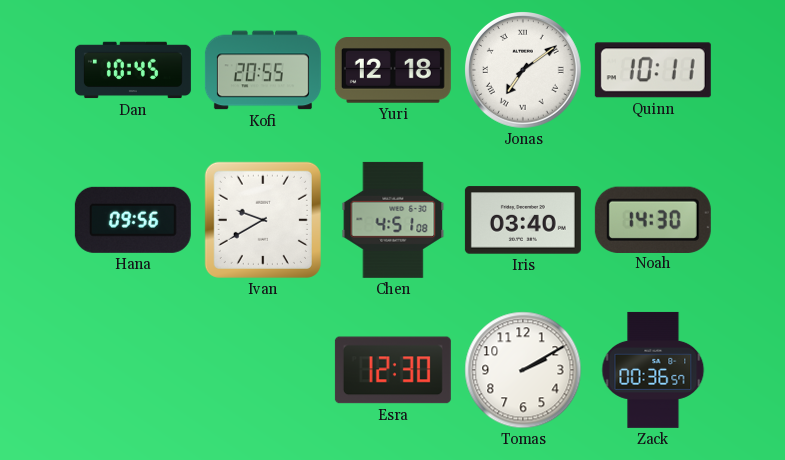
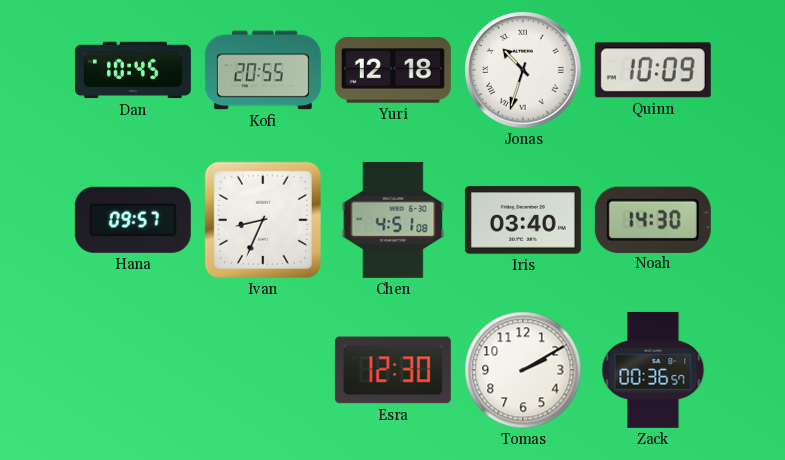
Jonas: 7:09 -> 10:33
Quinn: 10:11 -> 10:09
Hana: 09:56 -> 09:57
Ivan: 9:40 -> 8:34
